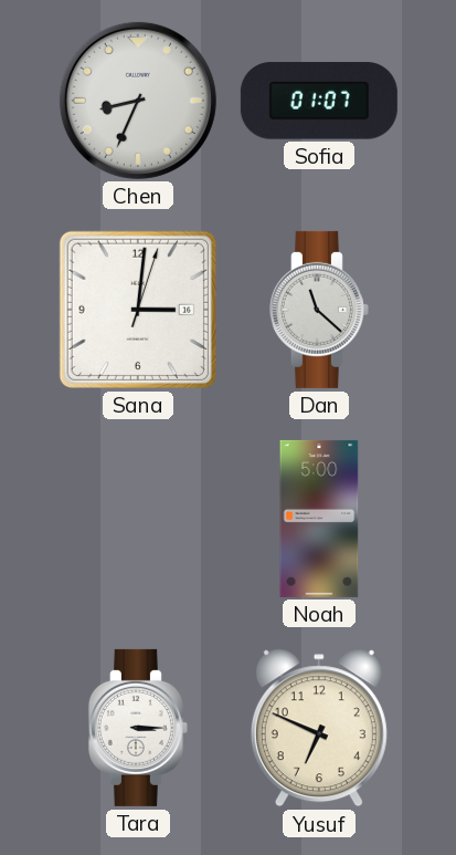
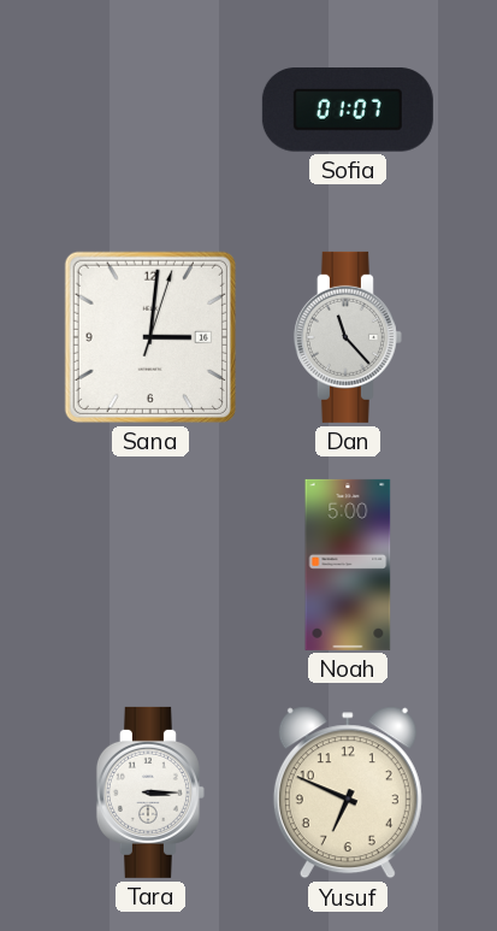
Chen: 8:34 -> none
Dan: 11:22 -> 11:23
